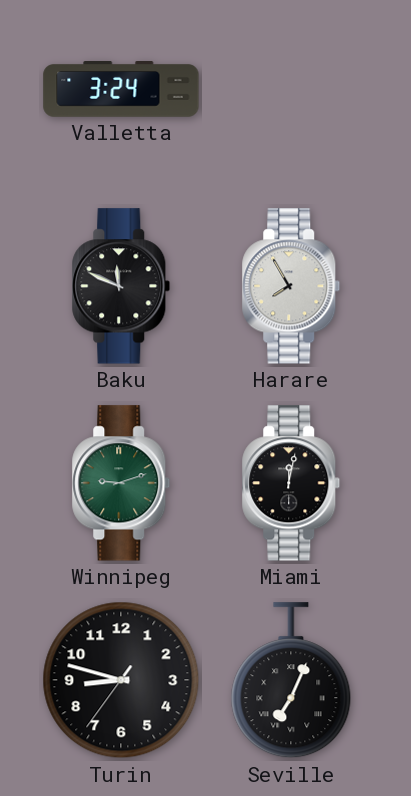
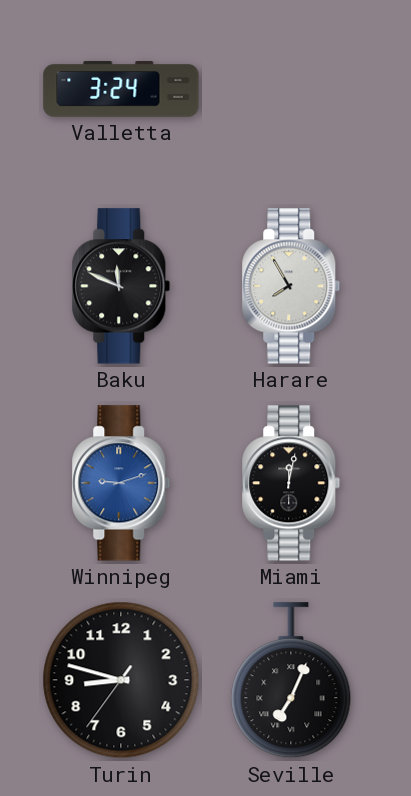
Winnipeg dial: green -> blue
